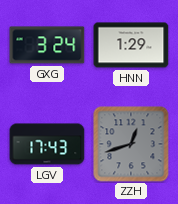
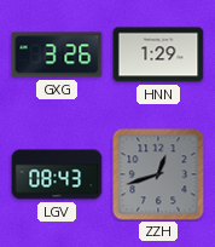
GXG: 3:24 -> 3:26
LGV: 17:43 -> 08:43
